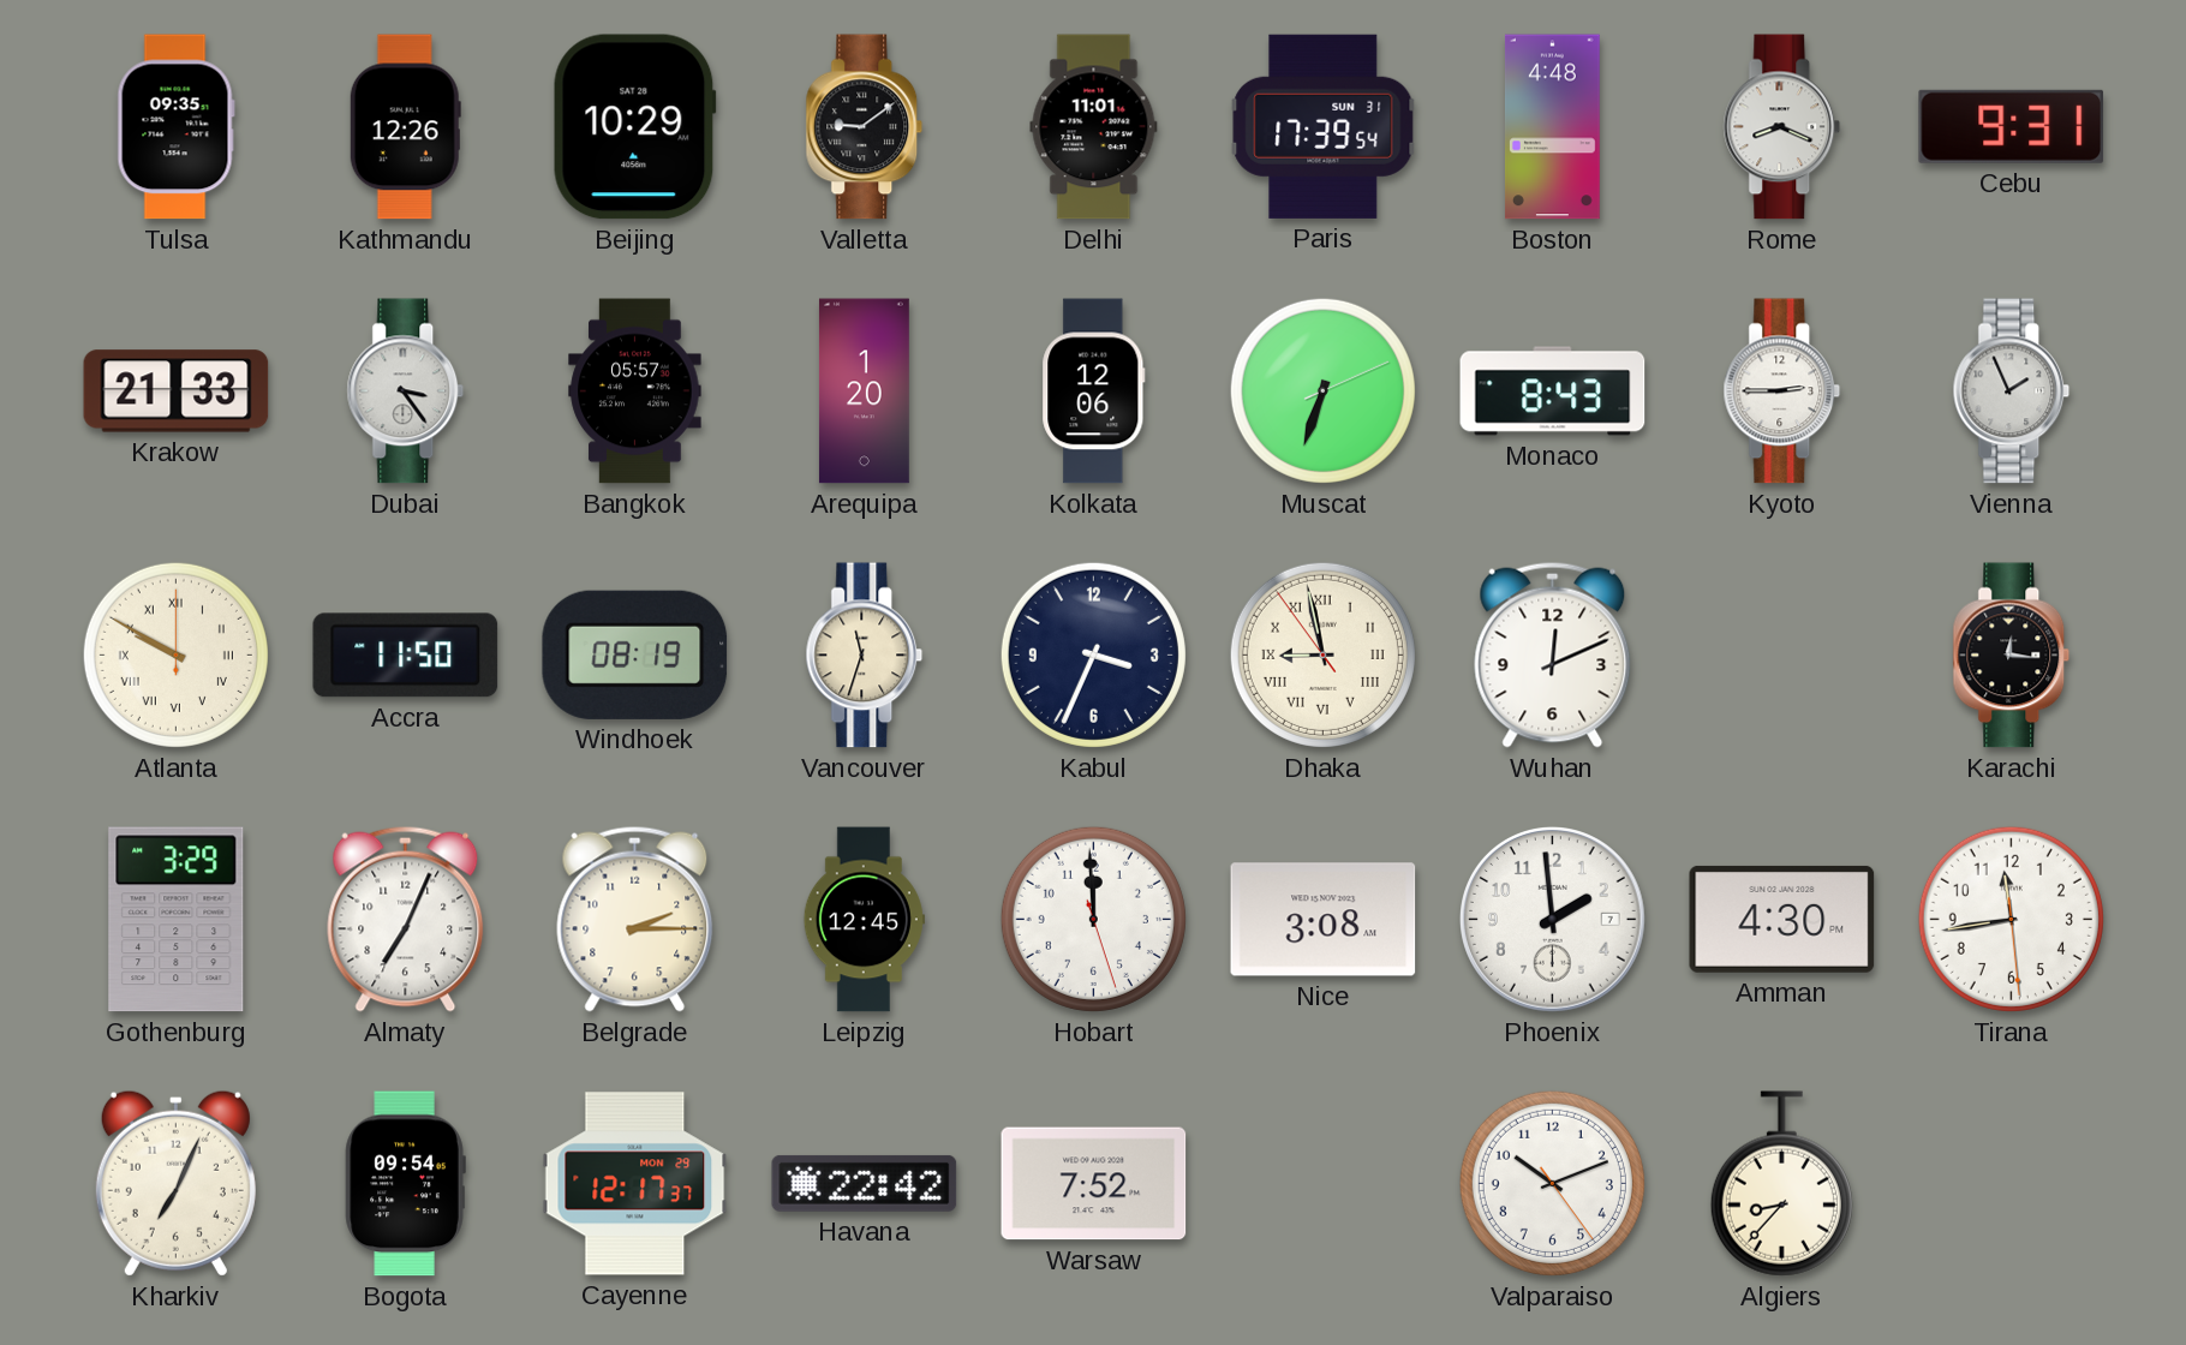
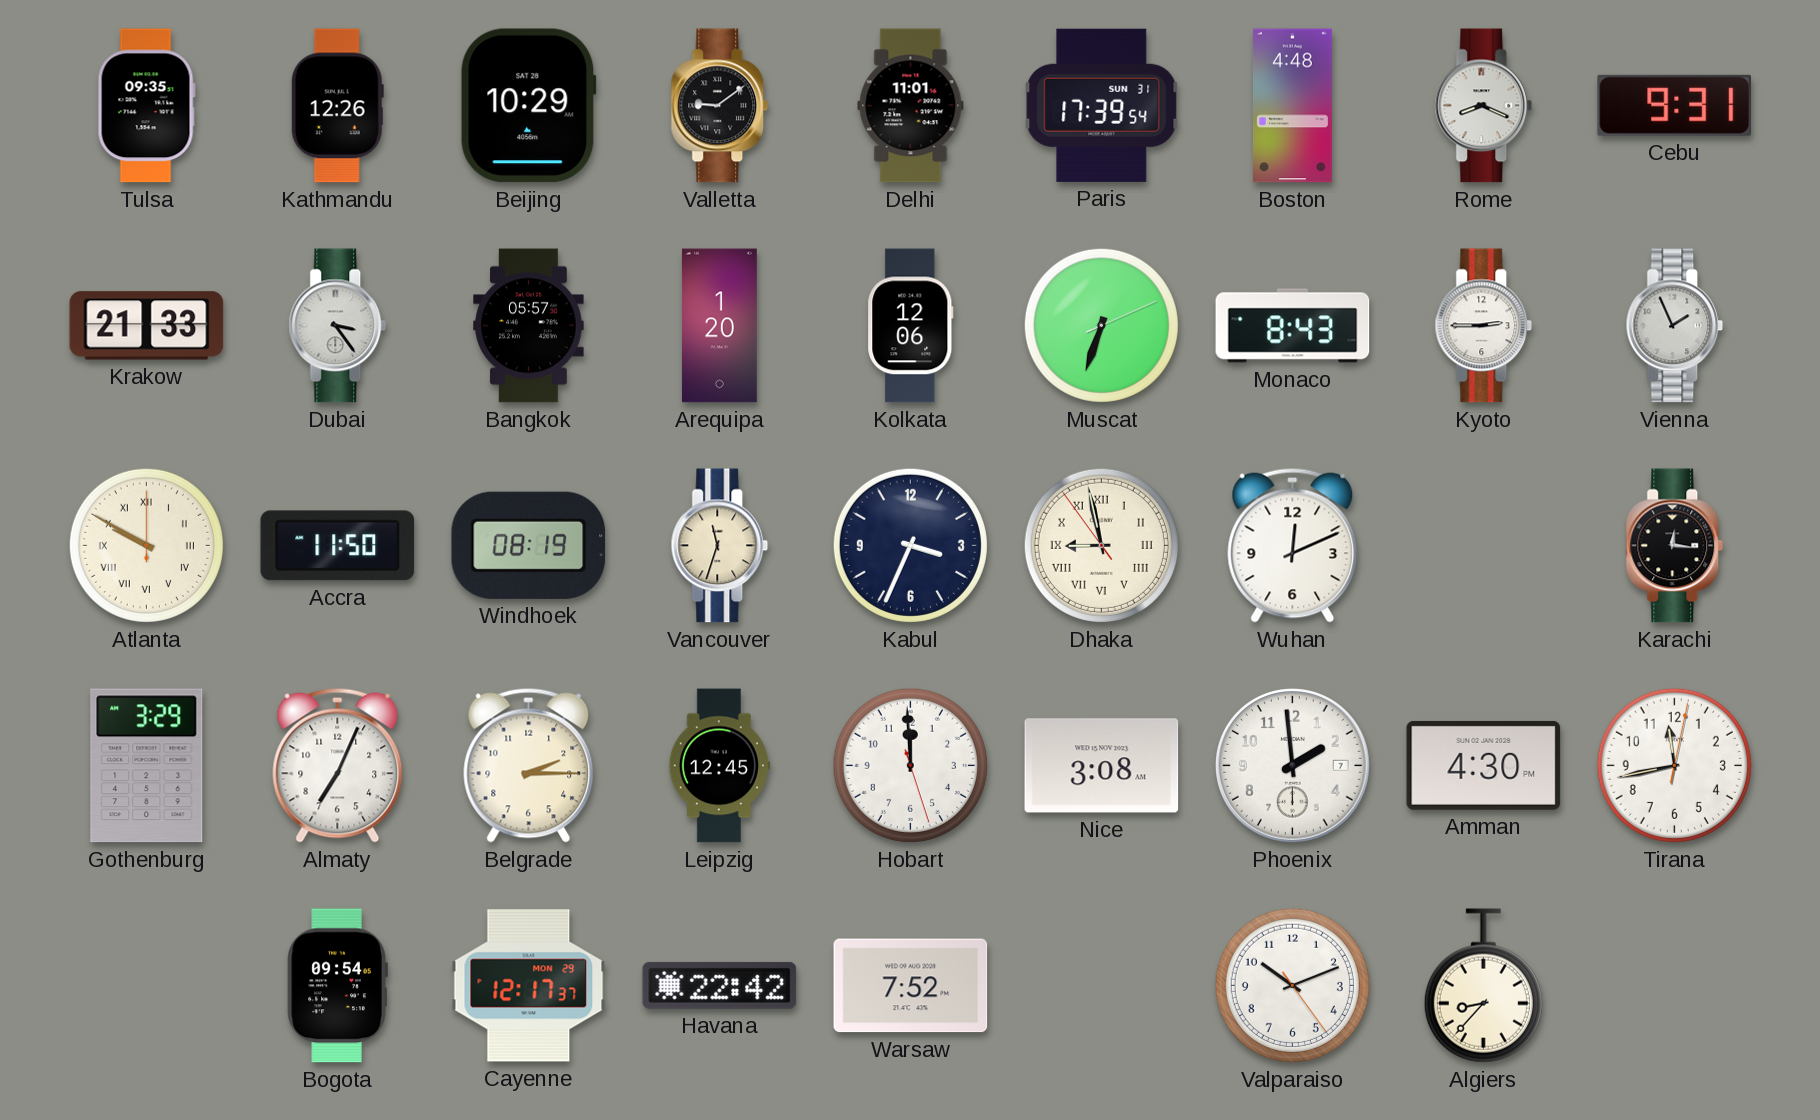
Tirana: 11:43:29 -> 11:43:02
Kharkiv: 7:04 -> none
